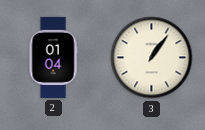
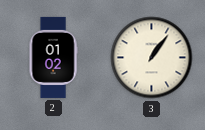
2: 01:04 -> 01:02
